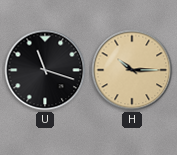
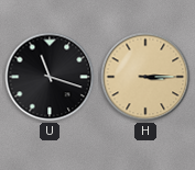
H: 10:15 -> 3:15
